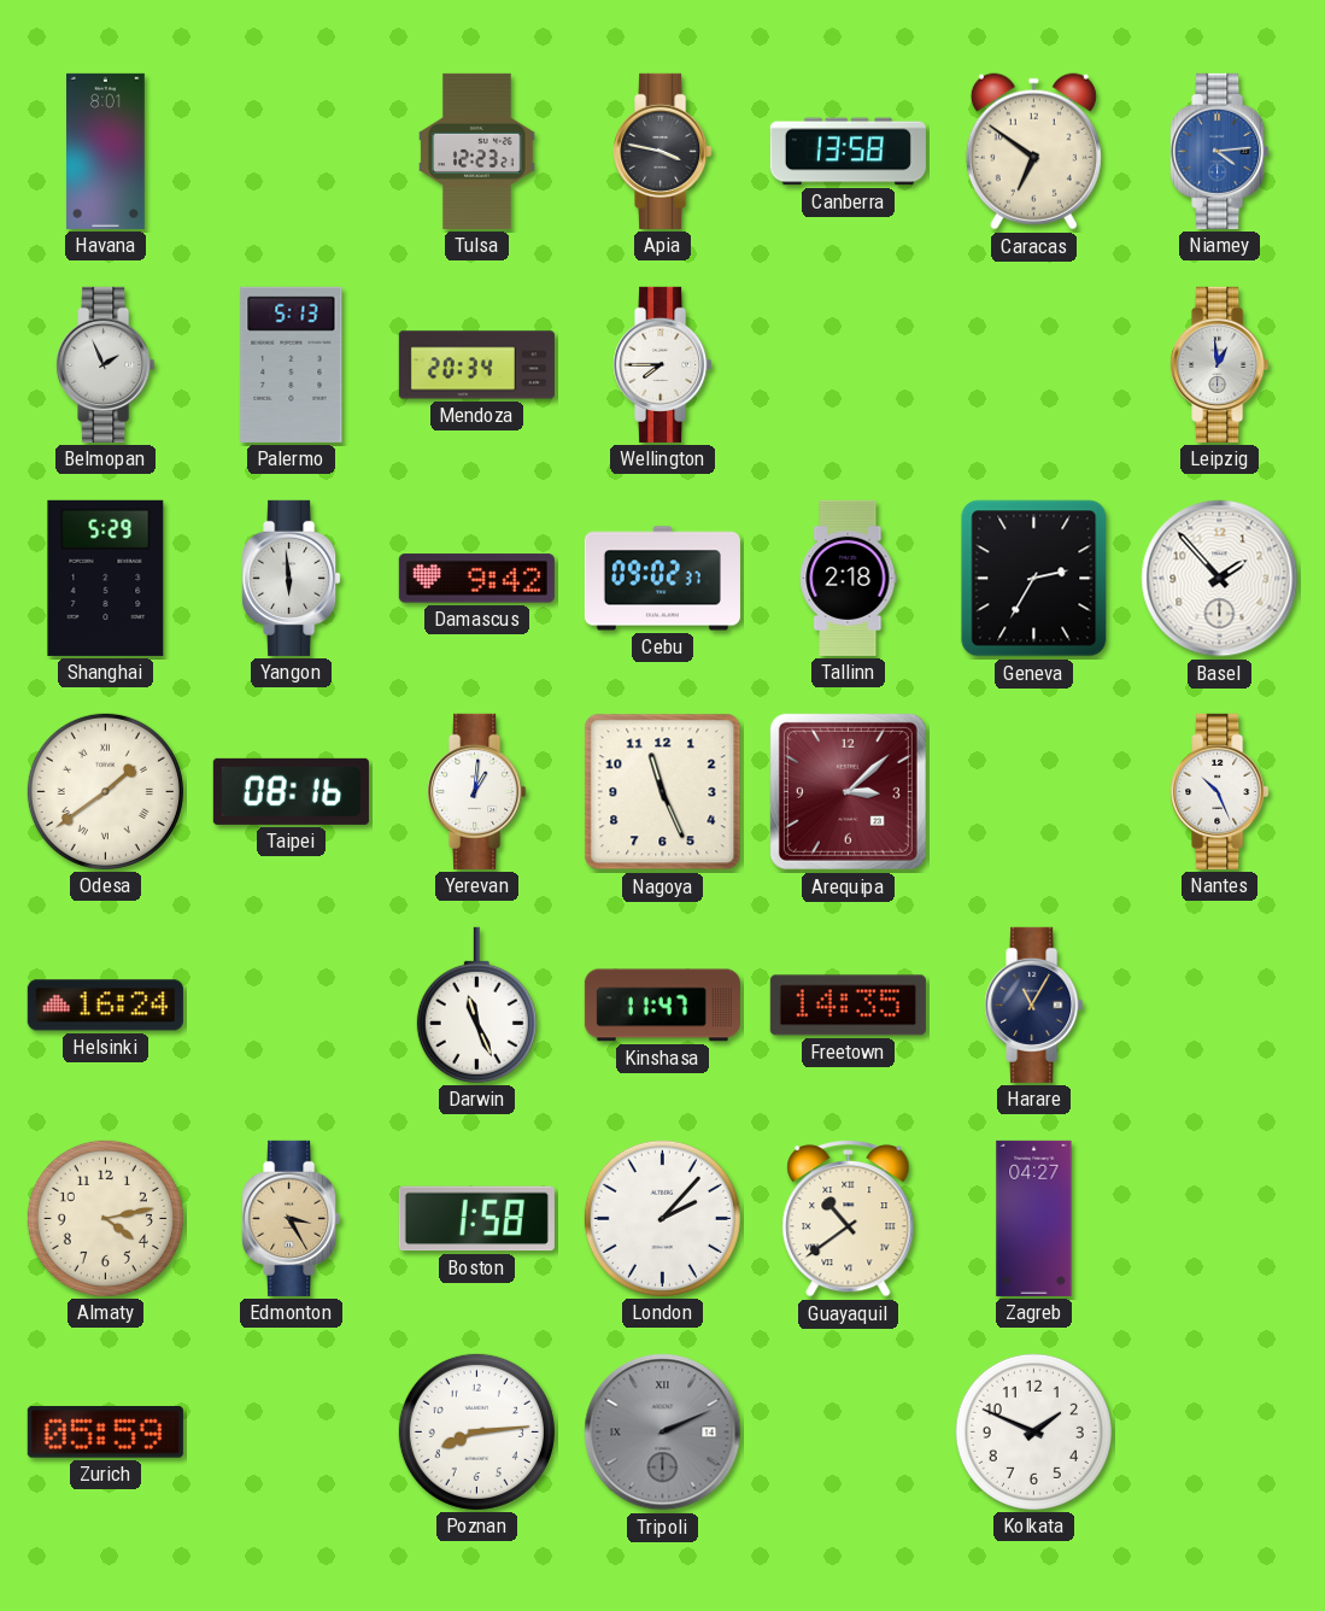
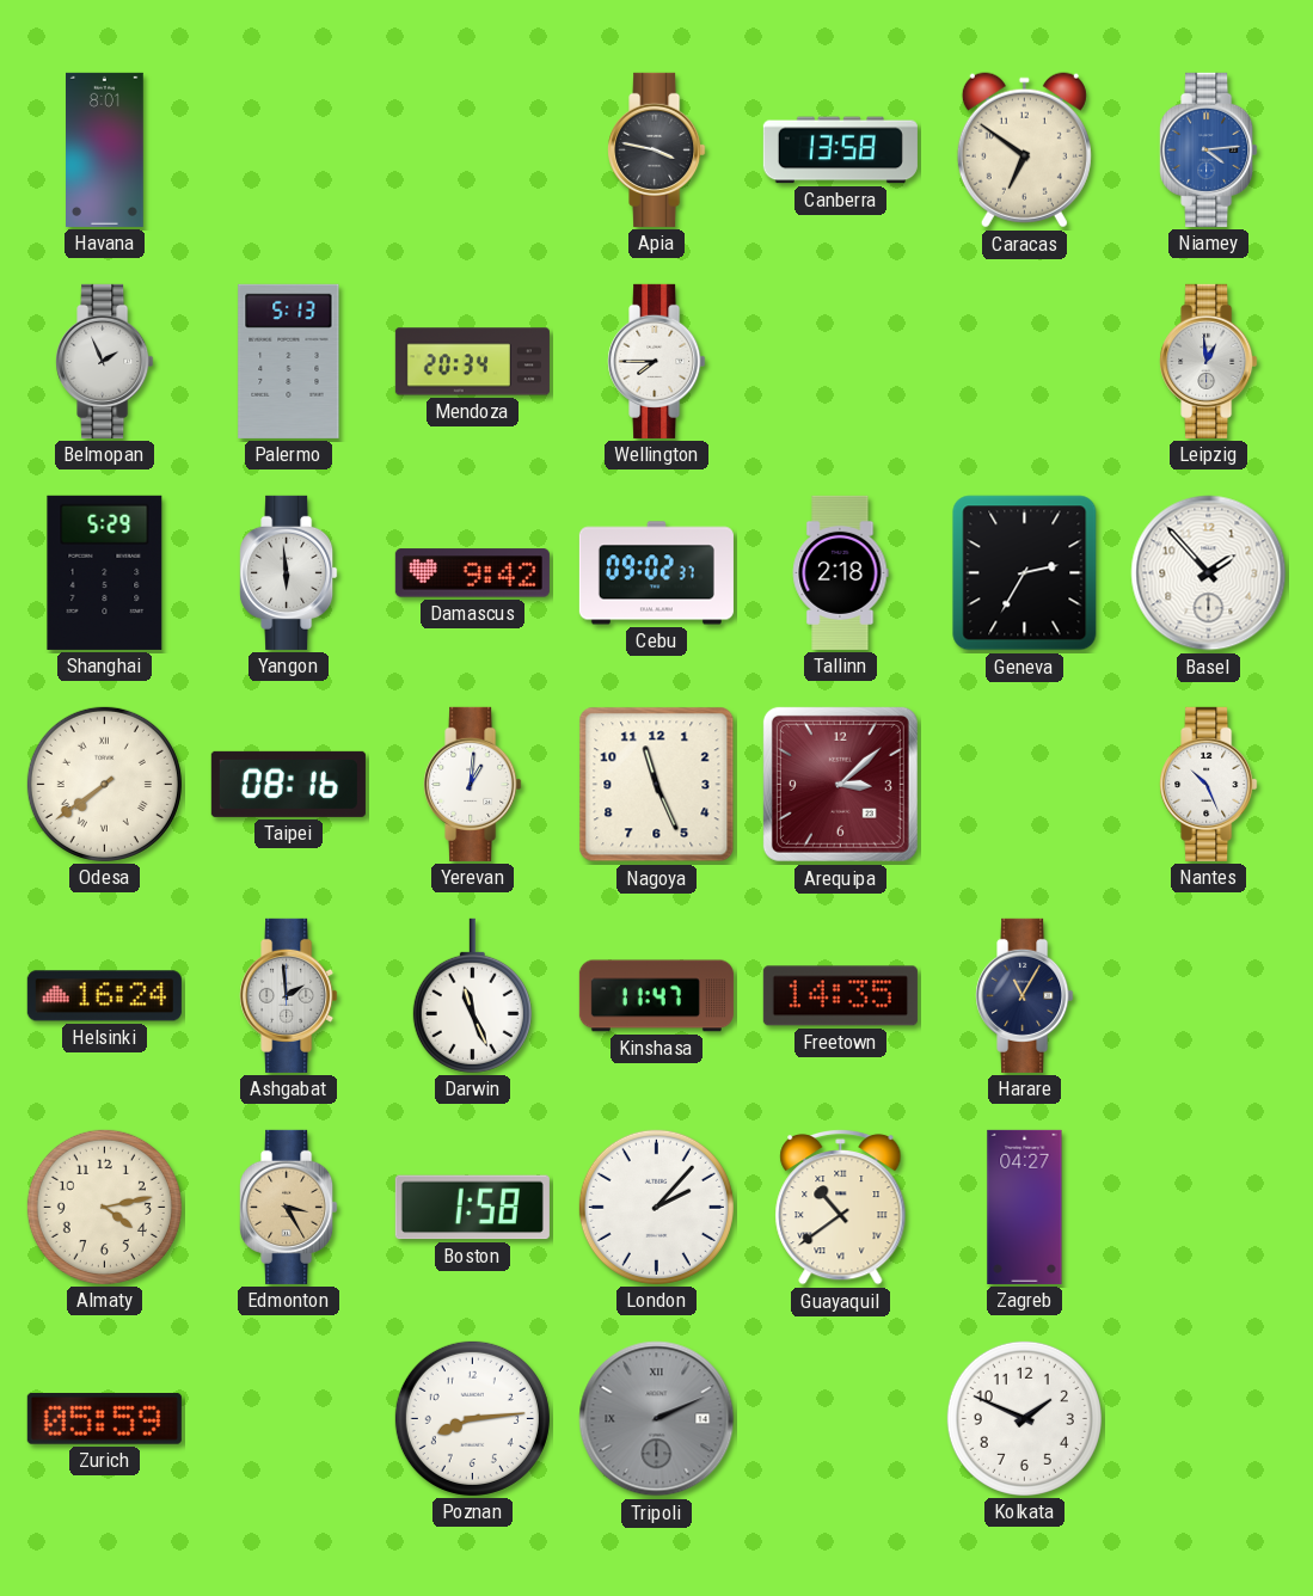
Tulsa: 12:23 -> none
Odesa: 1:39 -> 7:39
Ashgabat: none -> 1:59
